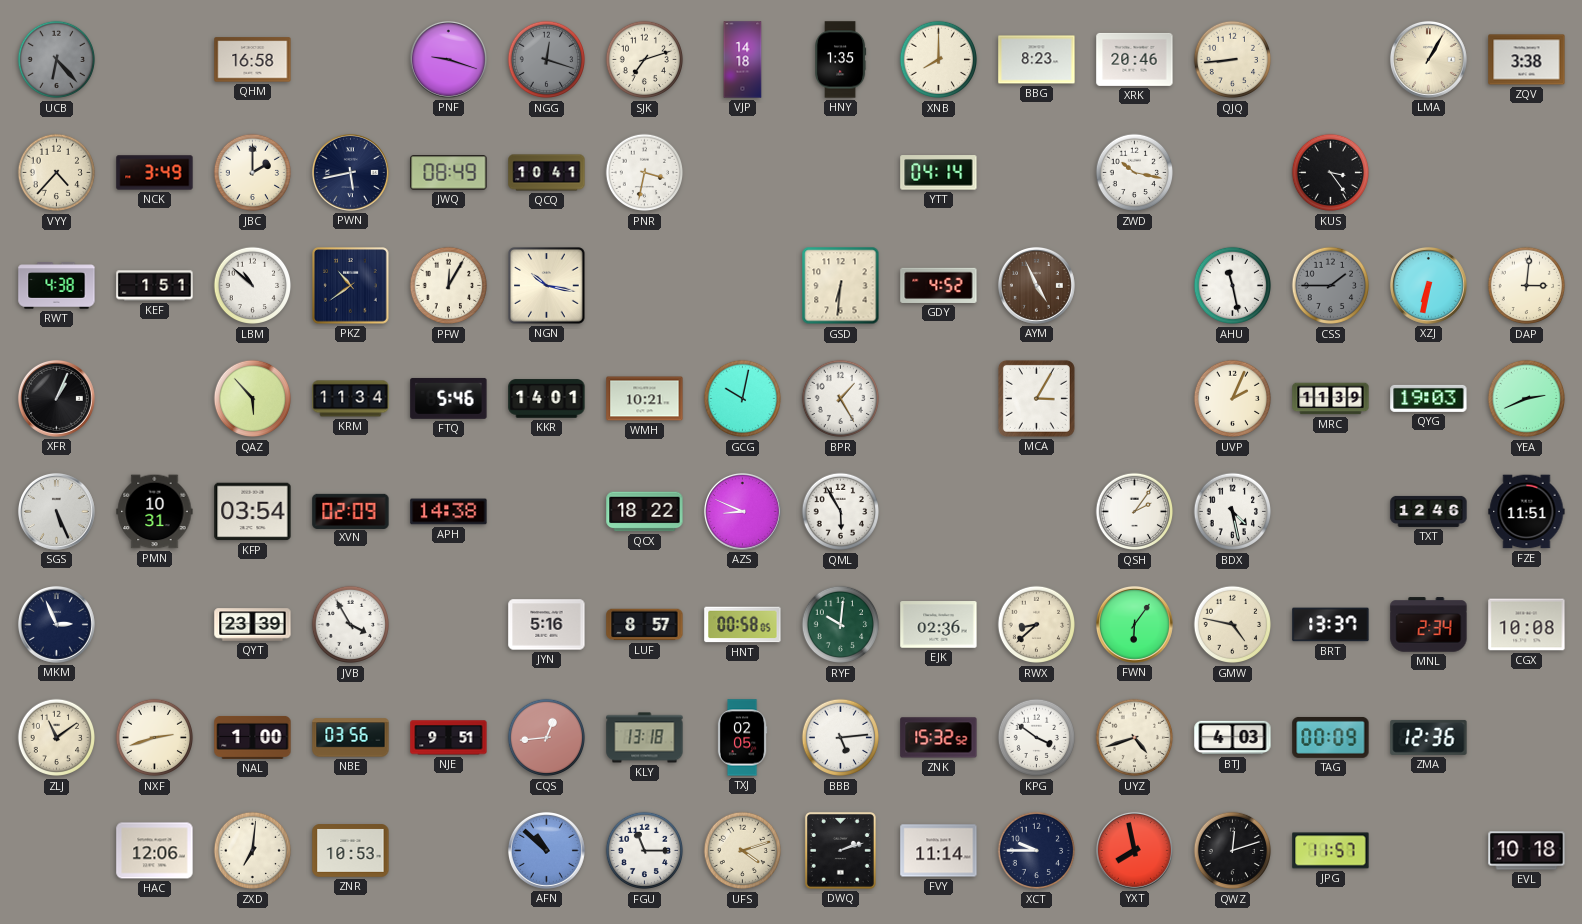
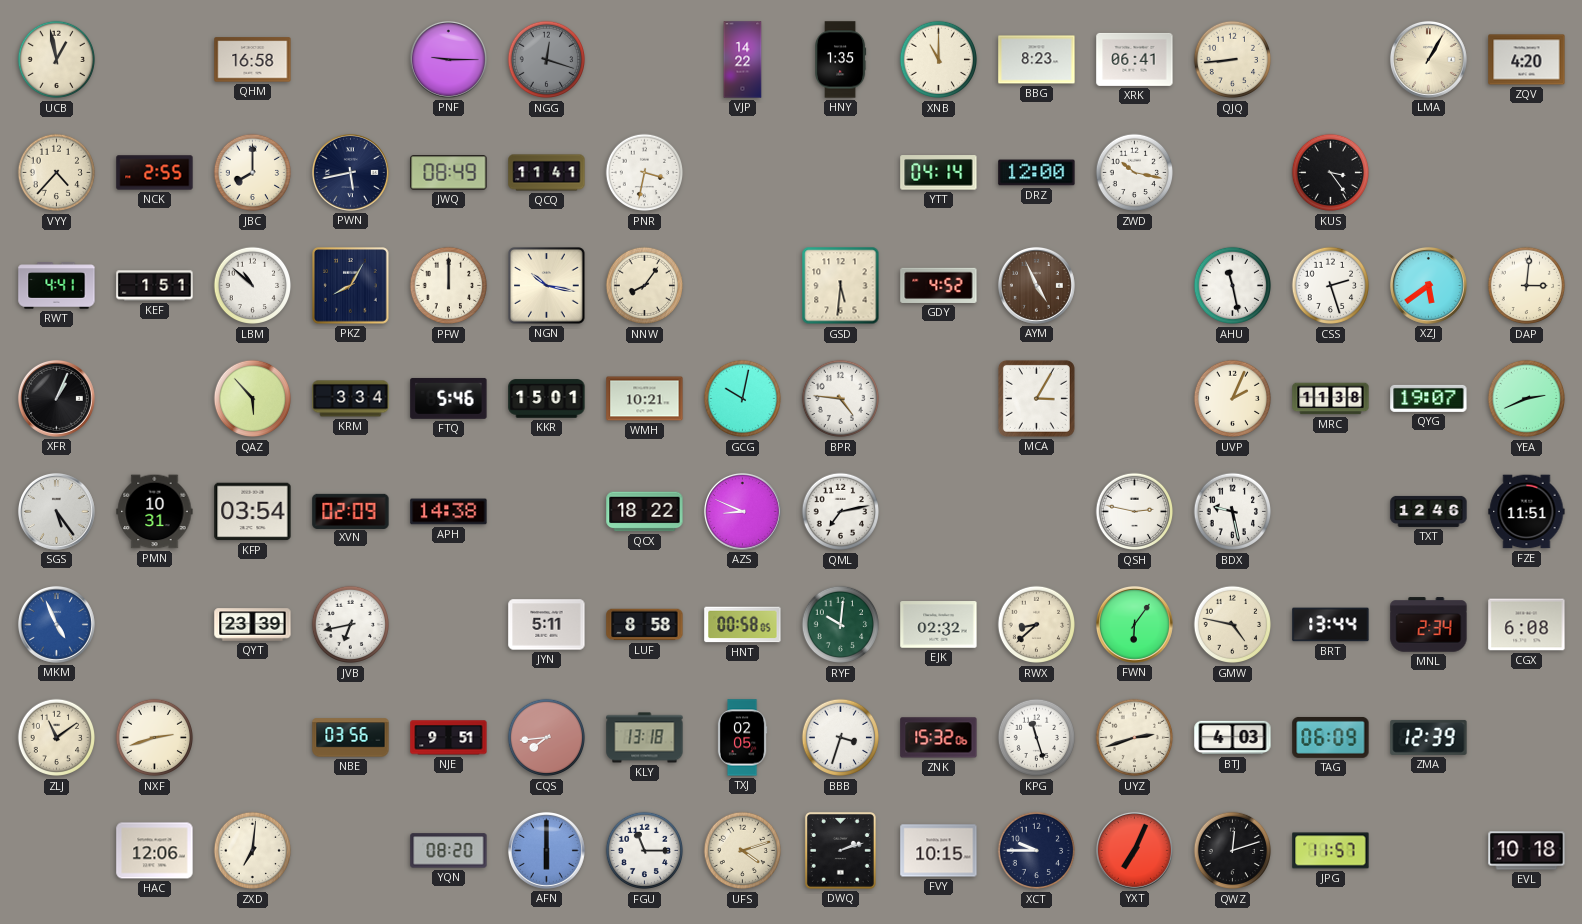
UCB: 6:23 -> 12:58
UCB dial: grey -> cream
PNF: 9:18 -> 9:15
SJK: 7:12 -> none
VJP: 14:18 -> 14:22
XNB: 8:00 -> 11:00
XRK: 20:46 -> 06:41
ZQV: 3:38 -> 4:20
NCK: 3:49 -> 2:55
JBC: 2:00 -> 8:00
QCQ: 10:41 -> 11:41
DRZ: none -> 12:00
RWT: 4:38 -> 4:41
PKZ: 10:39 -> 8:05
PFW: 12:05 -> 12:00
NNW: none -> 8:06
GSD: 6:31 -> 5:31
CSS: 1:45 -> 2:27
CSS dial: grey -> white
XZJ: 6:32 -> 5:39
KRM: 11:34 -> 3:34
KKR: 14:01 -> 15:01
BPR: 1:25 -> 4:46
MRC: 11:39 -> 11:38
QYG: 19:03 -> 19:07
SGS: 5:26 -> 5:24
QML: 5:55 -> 7:13
QSH: 2:06 -> 2:47
BDX: 4:28 -> 9:28
MKM: 2:56 -> 4:56
MKM dial: navy -> blue
JVB: 3:55 -> 6:43
JYN: 5:16 -> 5:11
LUF: 8:57 -> 8:58
EJK: 02:36 -> 02:32
BRT: 13:37 -> 13:44
CGX: 10:08 -> 6:08
NAL: 1:00 -> none
CQS: 12:44 -> 7:44
BBB: 5:14 -> 3:33
ZNK: 15:32:52 -> 15:32:06
KPG: 3:51 -> 11:27
UYZ: 4:42 -> 2:42
TAG: 00:09 -> 06:09
ZMA: 12:36 -> 12:39
ZNR: 10:53 -> none
YQN: none -> 08:20
AFN: 10:52 -> 6:00
FVY: 11:14 -> 10:15
YXT: 7:58 -> 7:04
